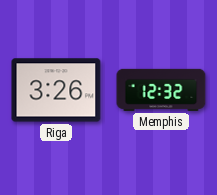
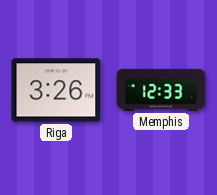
Memphis: 12:32 -> 12:33
